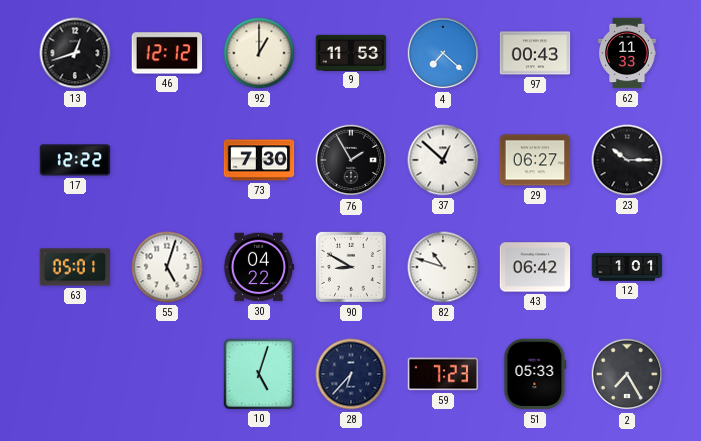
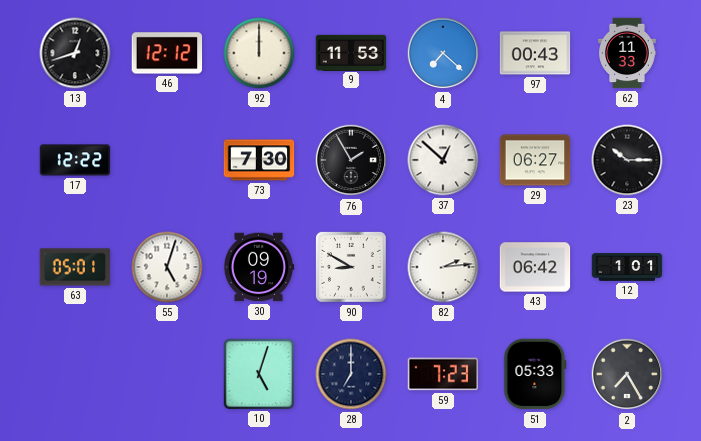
92: 1:00 -> 12:00
30: 04:22 -> 09:19
82: 10:48 -> 2:14
28: 6:37 -> 7:00
